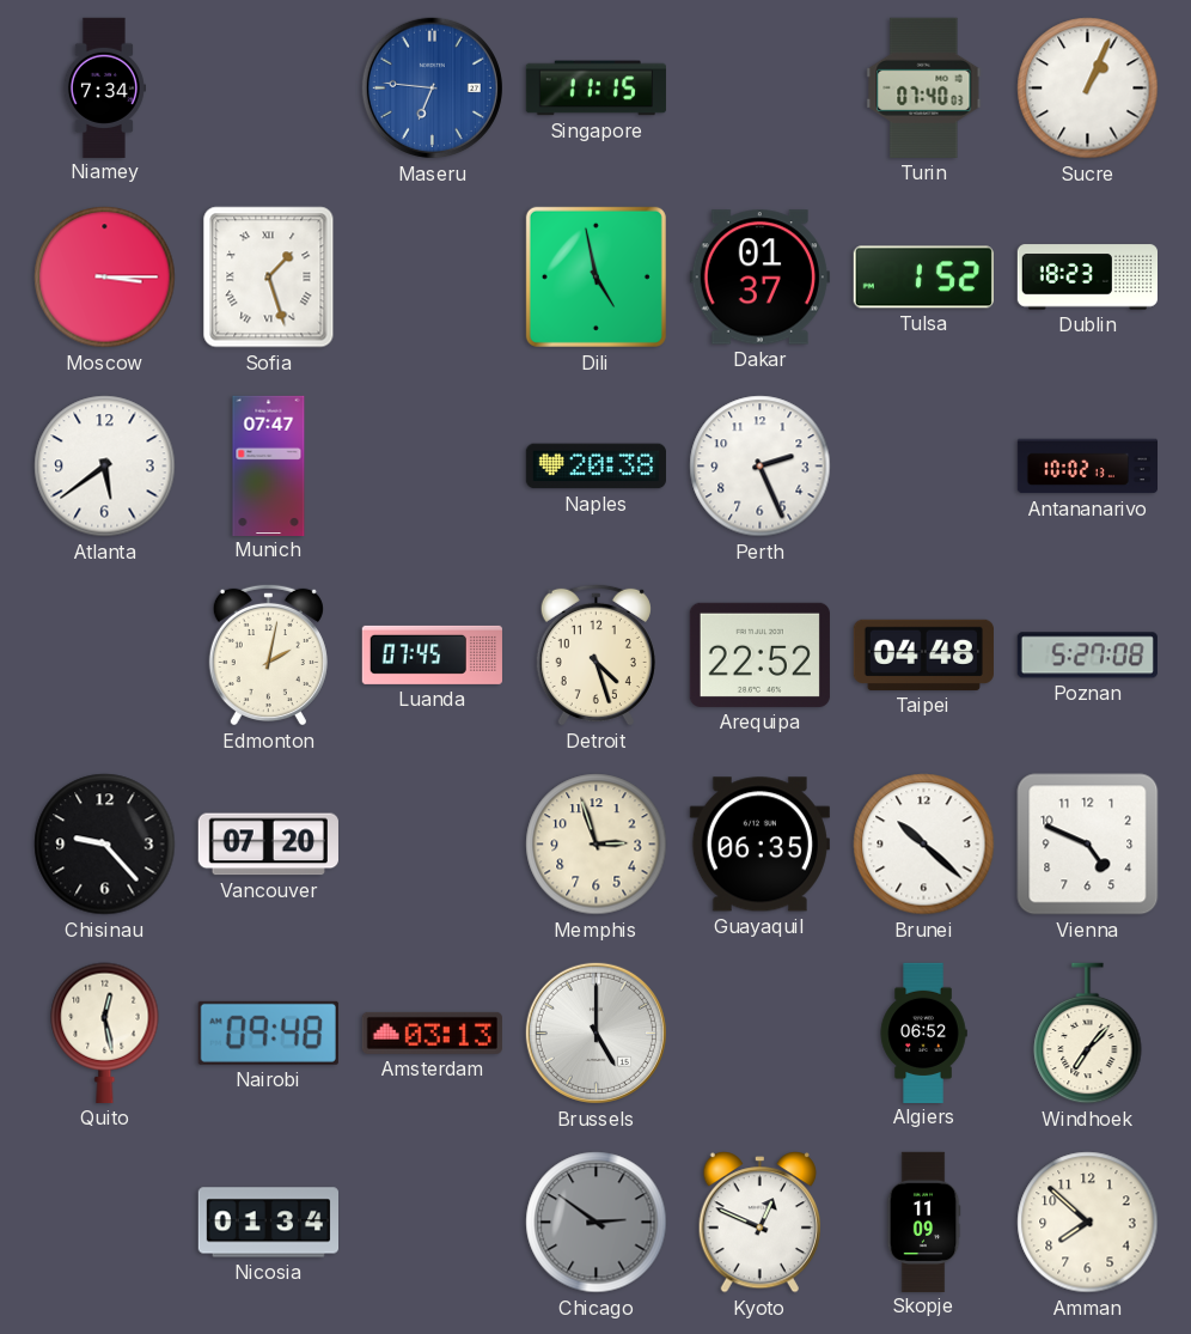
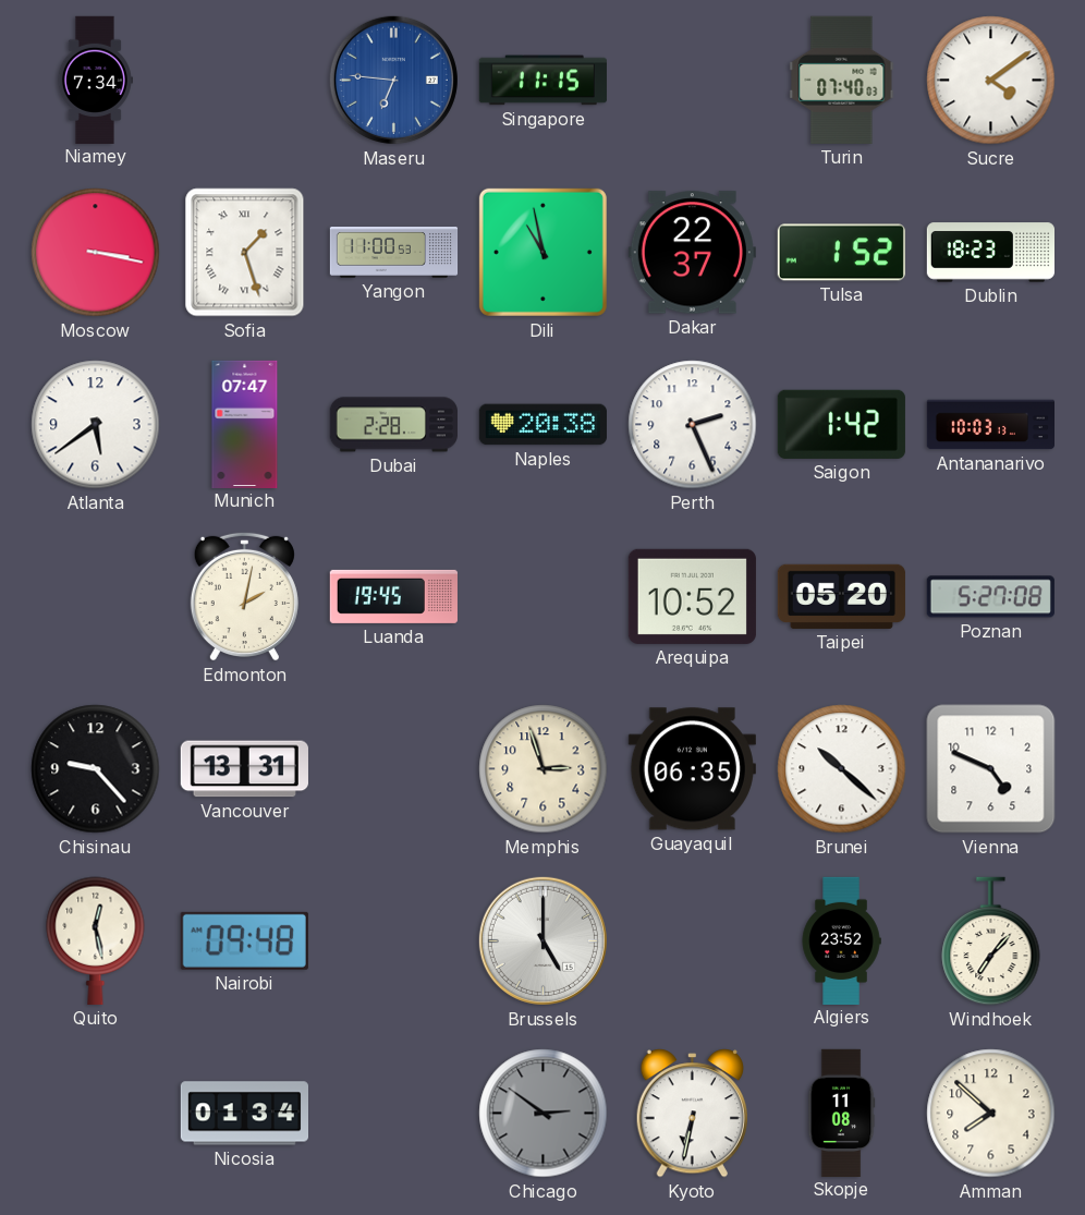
Sucre: 1:04 -> 4:09
Moscow: 3:15 -> 3:17
Yangon: none -> 11:00
Dili: 4:58 -> 10:58
Dakar: 01:37 -> 22:37
Dubai: none -> 2:28
Saigon: none -> 1:42
Antananarivo: 10:02 -> 10:03
Luanda: 07:45 -> 19:45
Detroit: 4:27 -> none
Arequipa: 22:52 -> 10:52
Taipei: 04:48 -> 05:20
Vancouver: 07:20 -> 13:31
Amsterdam: 03:13 -> none
Algiers: 06:52 -> 23:52
Kyoto: 12:49 -> 6:32
Skopje: 11:09 -> 11:08
